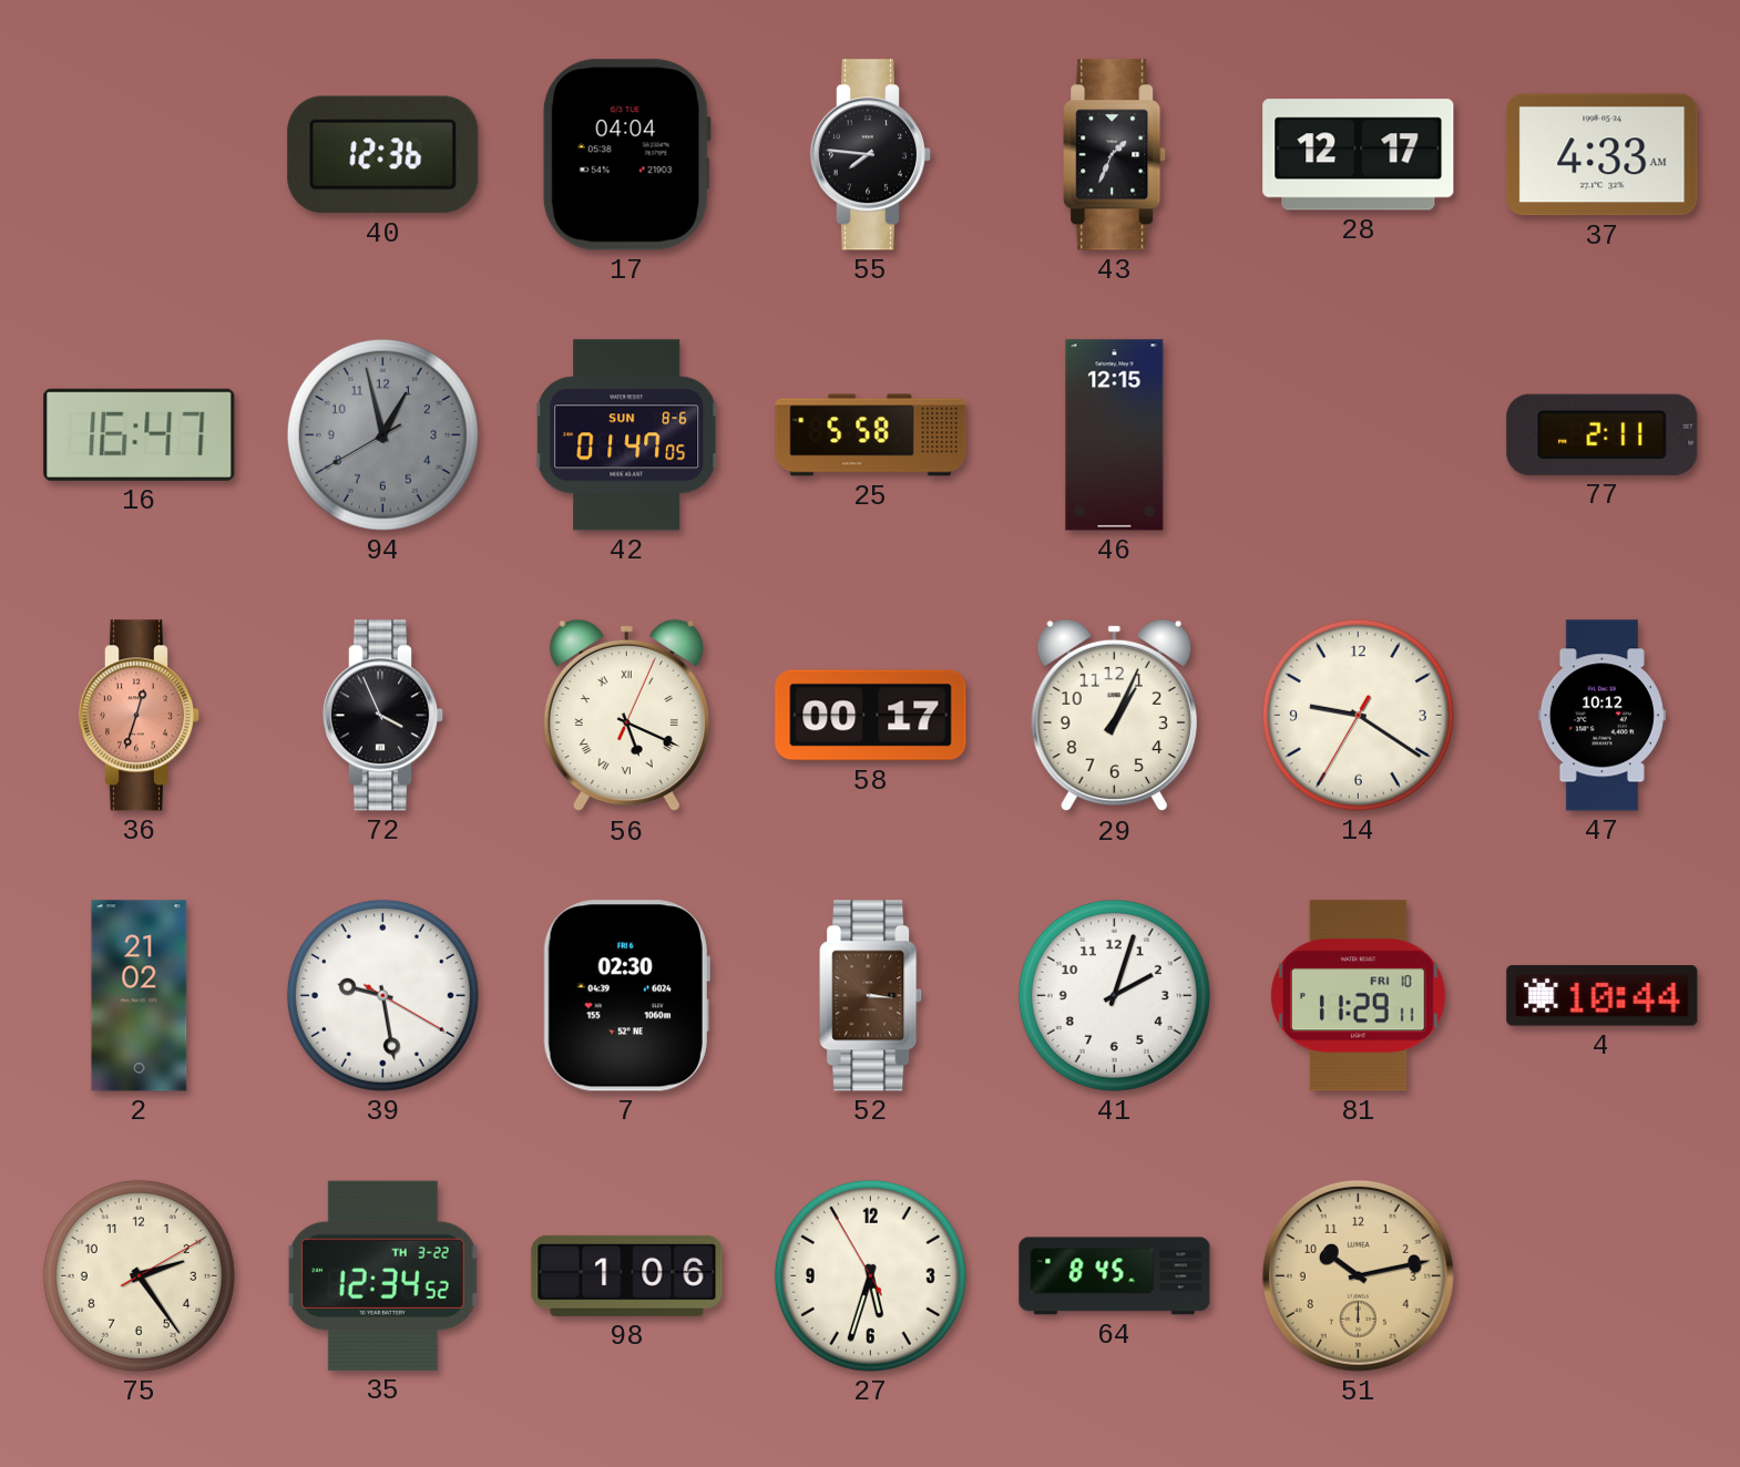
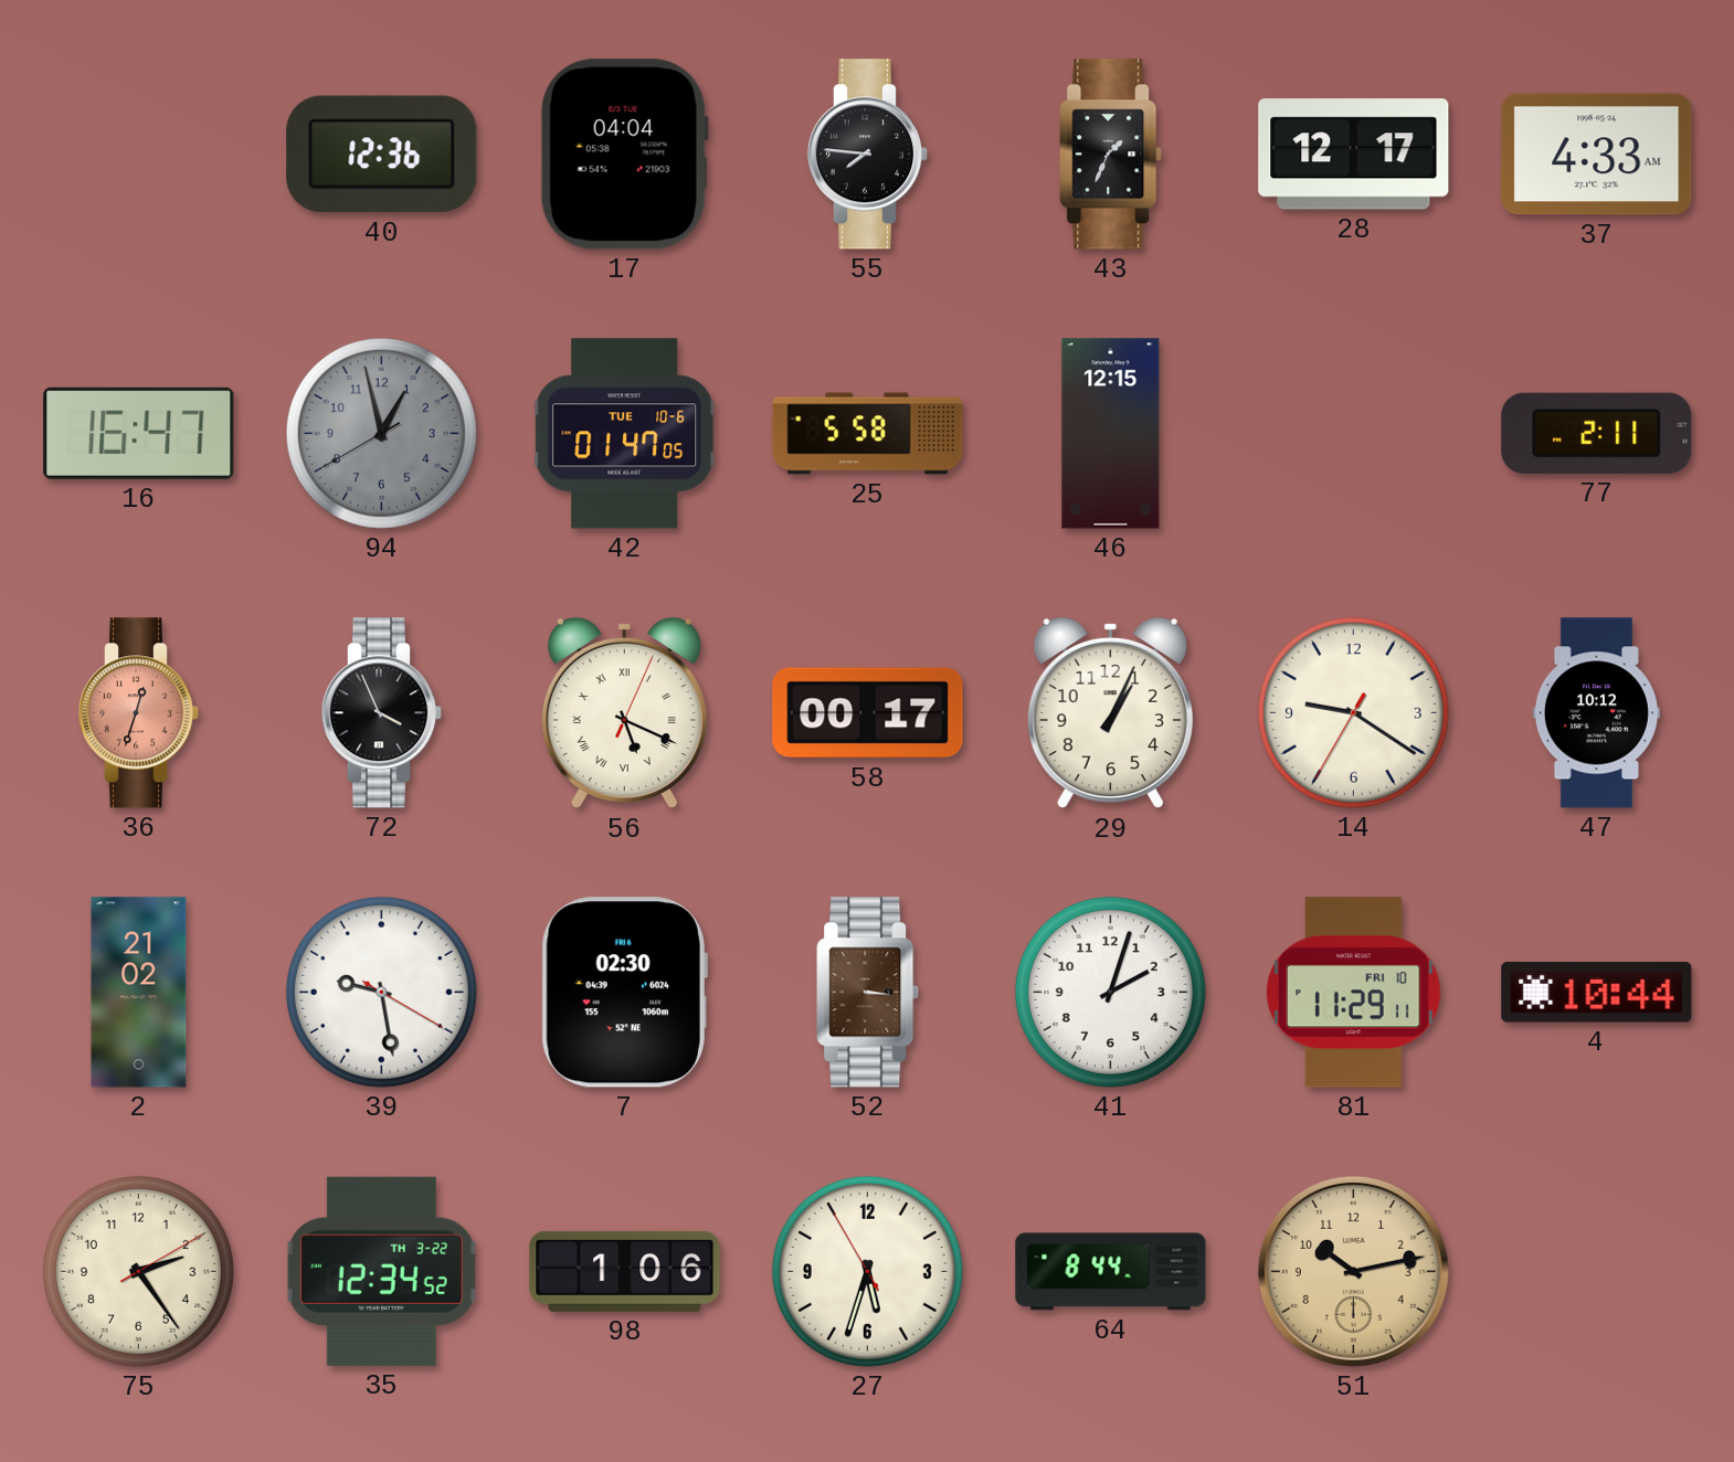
42 date: SUN 8-6 -> TUE 10-6
64: 8:45 -> 8:44
